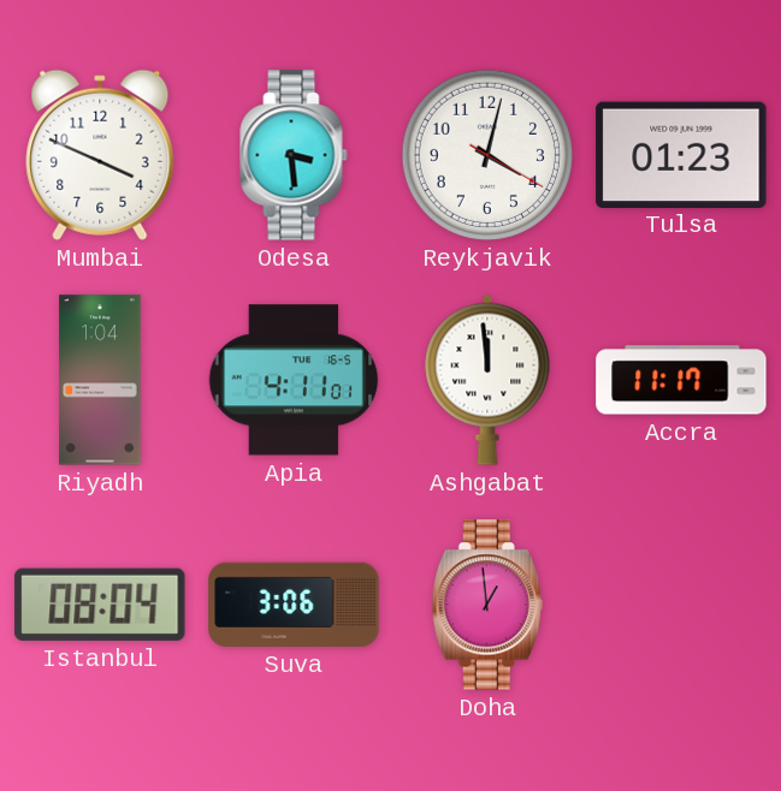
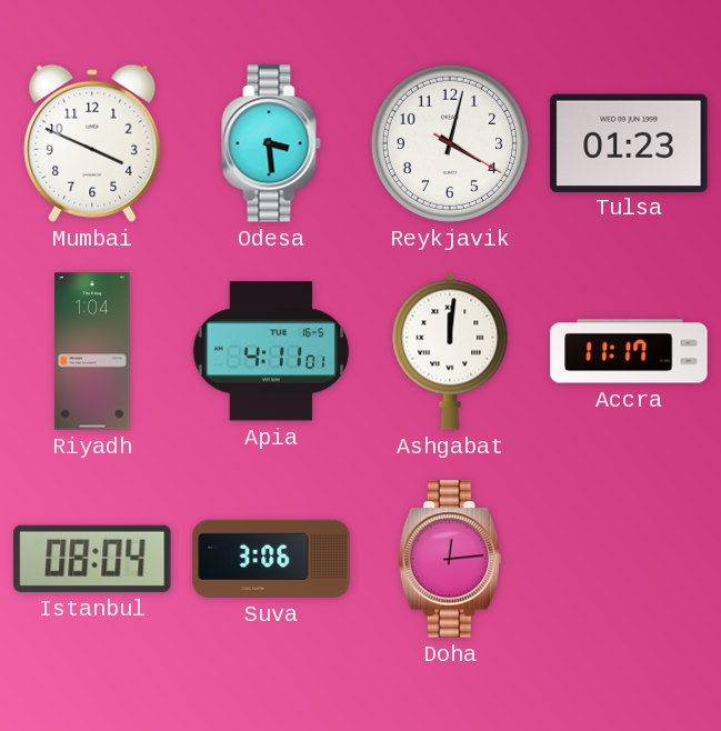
Ashgabat: 11:59 -> 12:01
Doha: 12:59 -> 12:14
